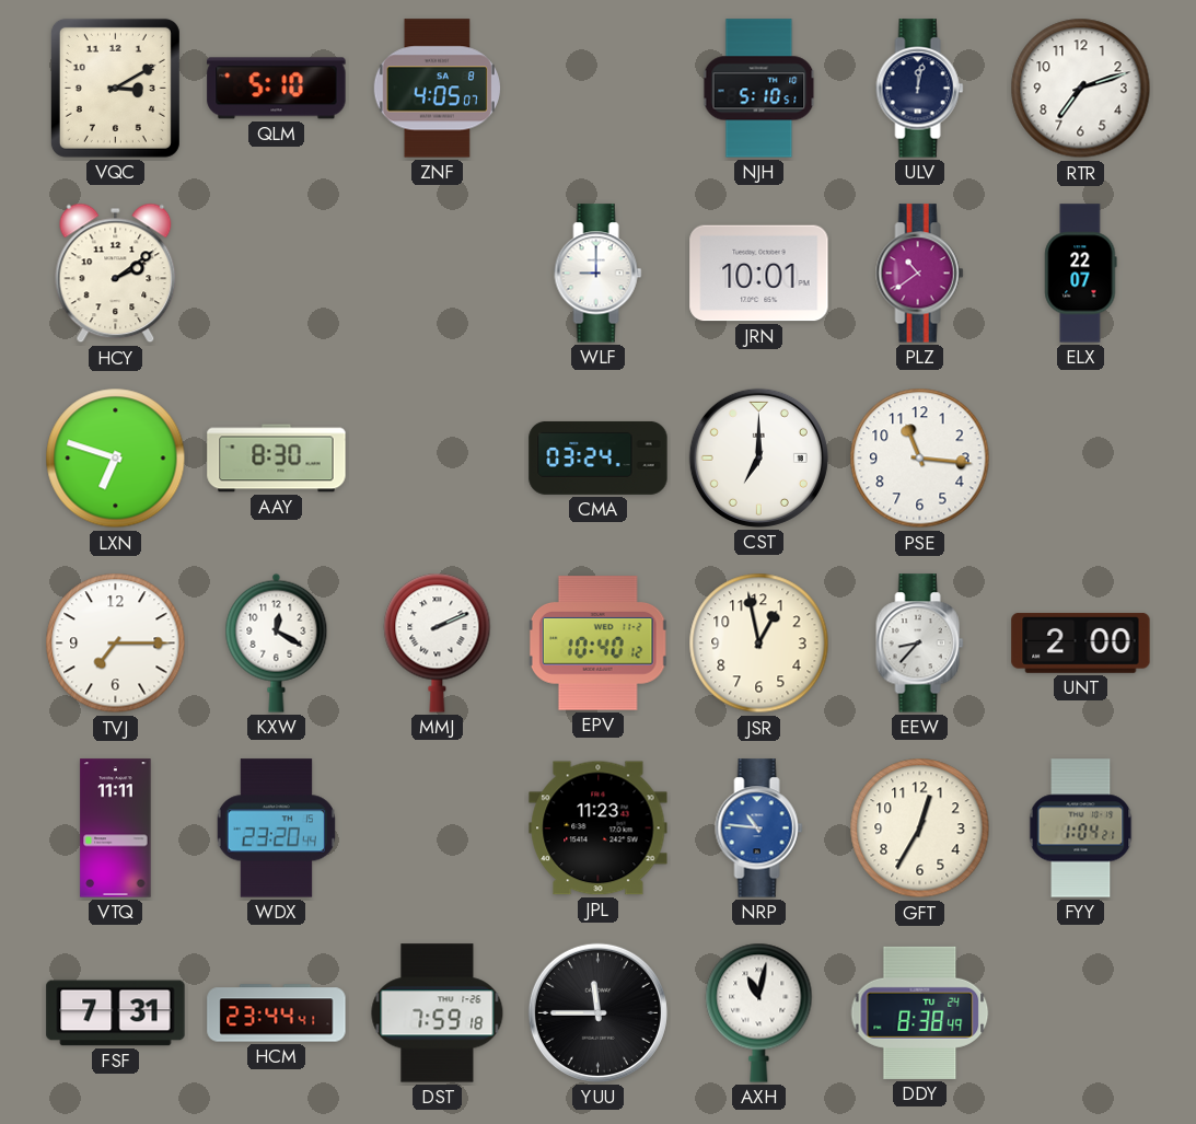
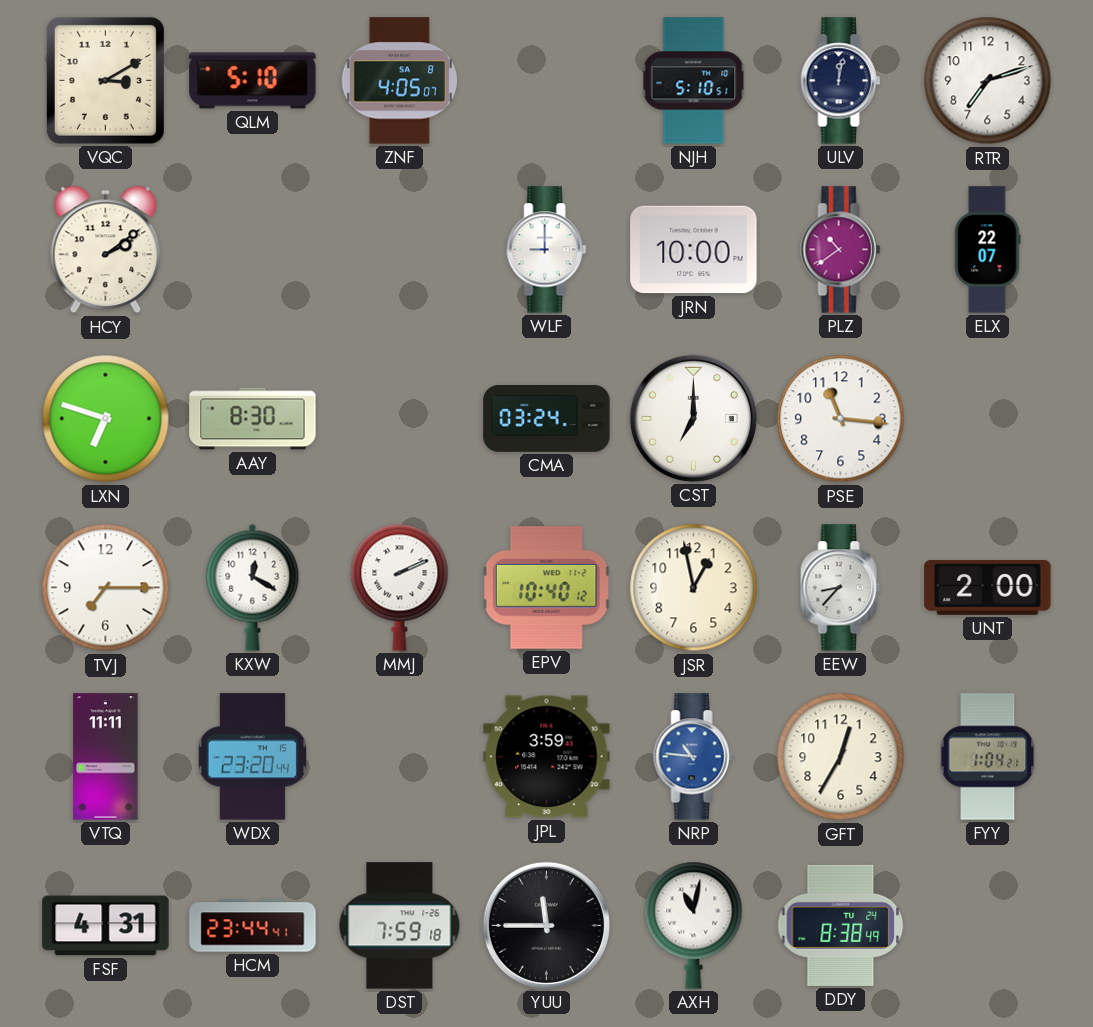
JRN: 10:01 -> 10:00
JPL: 11:23 -> 3:59
FSF: 7:31 -> 4:31
